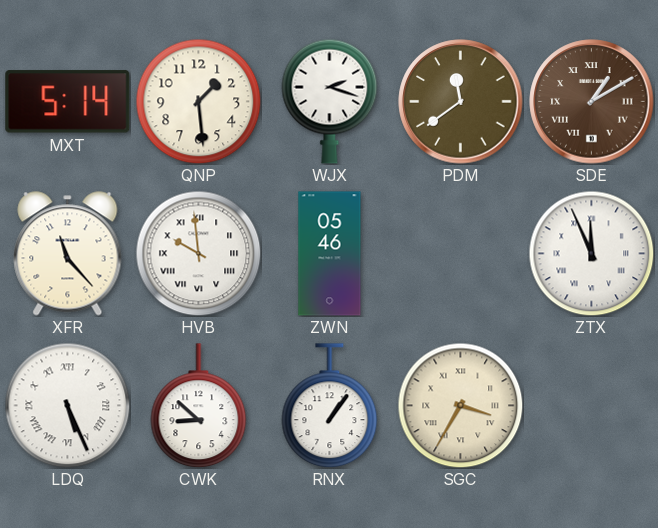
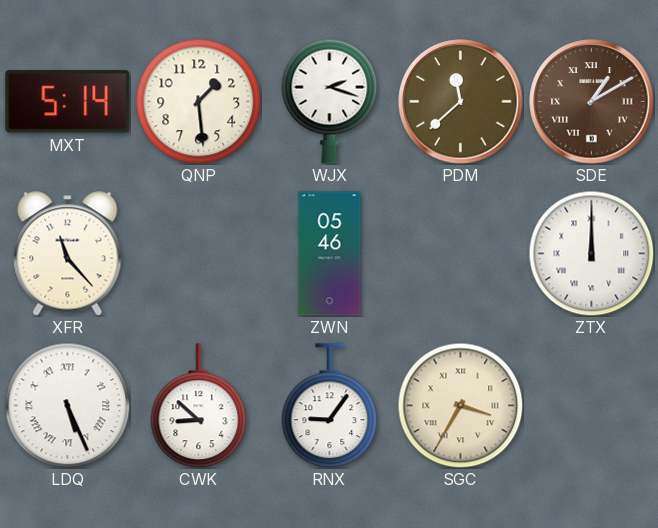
PDM: 11:39 -> 11:38
HVB: 9:59 -> none
ZTX: 11:56 -> 12:00
RNX: 1:06 -> 9:06
